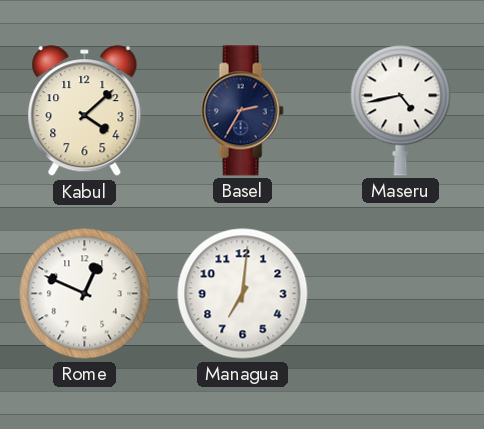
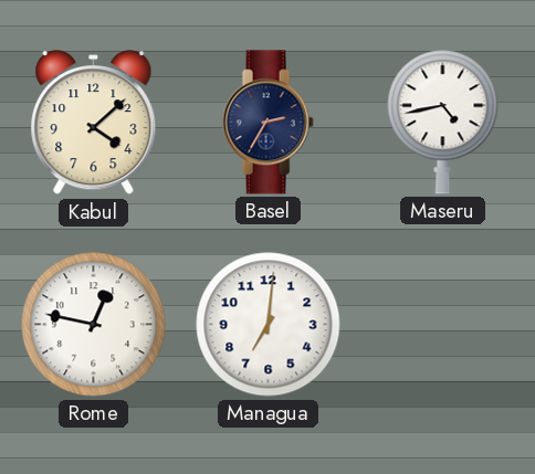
Rome: 12:49 -> 12:47
